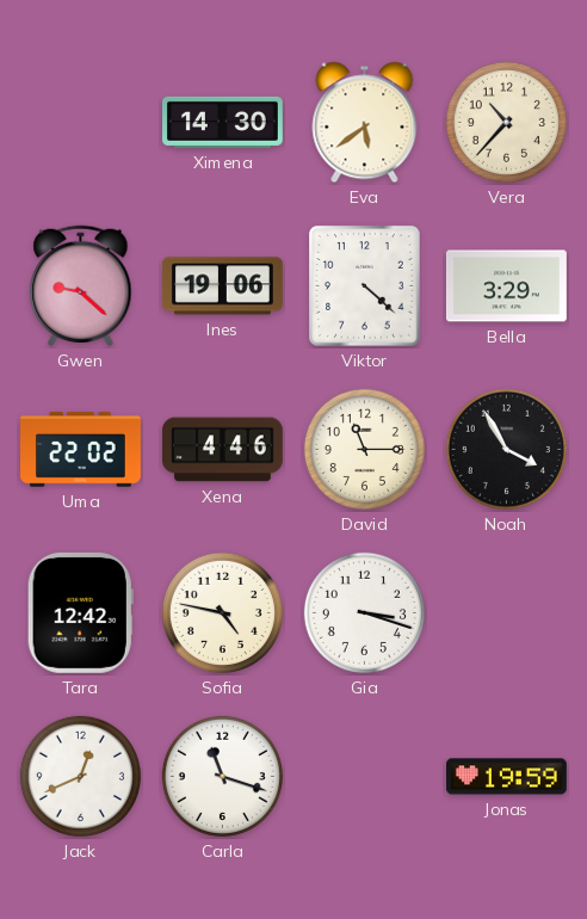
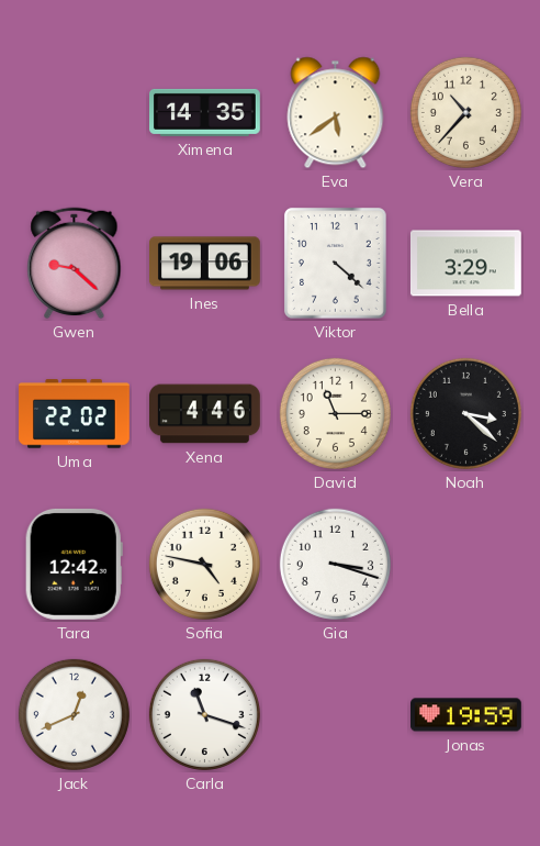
Ximena: 14:30 -> 14:35
Noah: 3:55 -> 3:22
